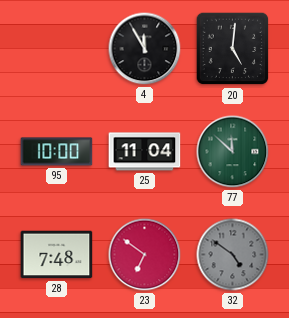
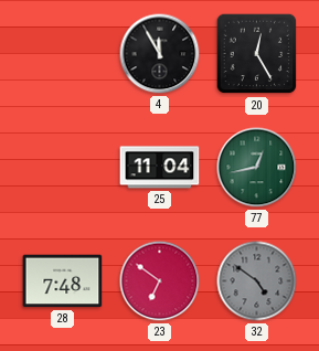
20: 5:01 -> 12:25
95: 10:00 -> none
77: 11:52 -> 12:43
